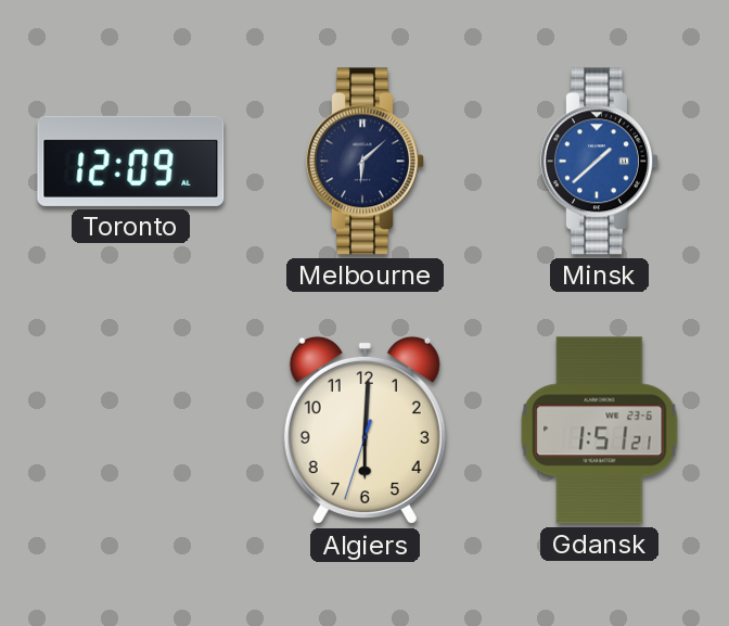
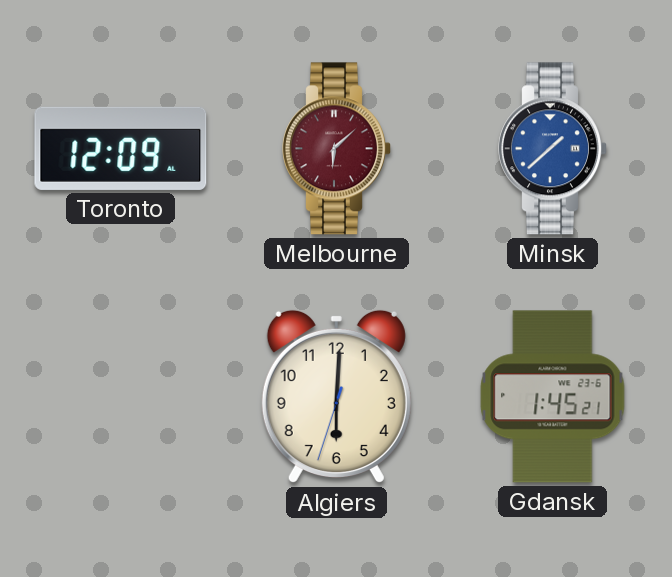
Melbourne dial: navy -> burgundy
Gdansk: 1:51 -> 1:45
